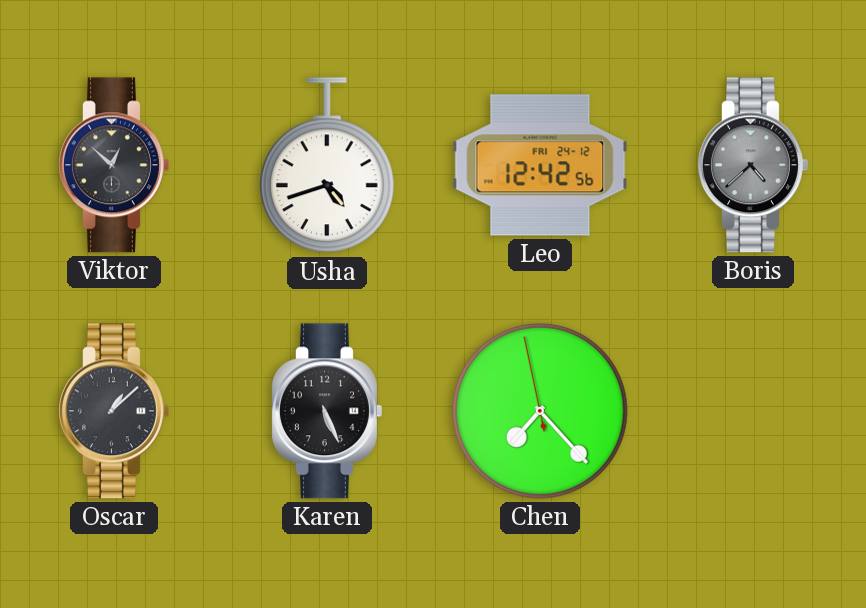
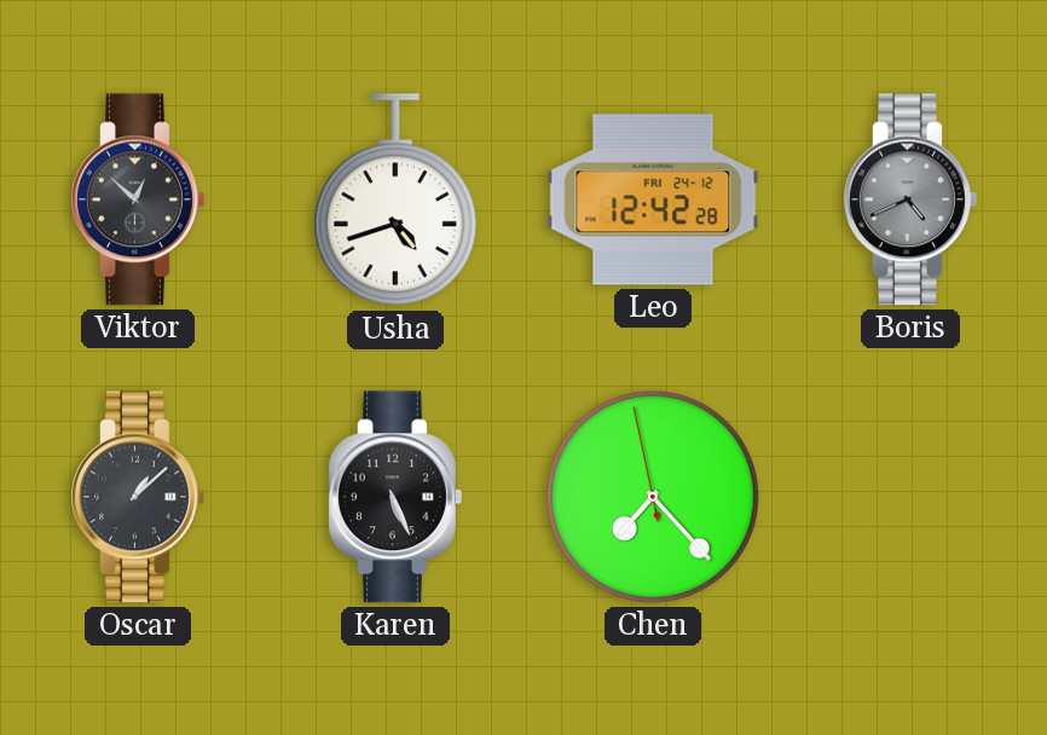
Leo: 12:42:56 -> 12:42:28
Boris: 4:38 -> 4:41
